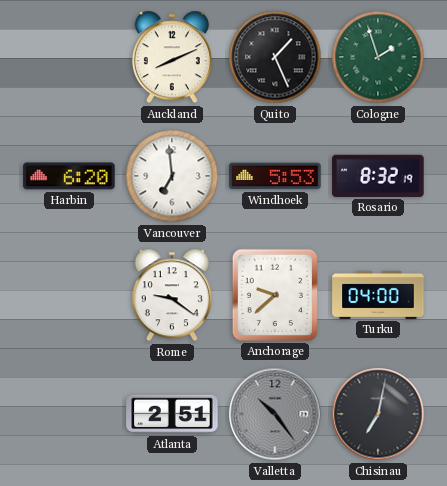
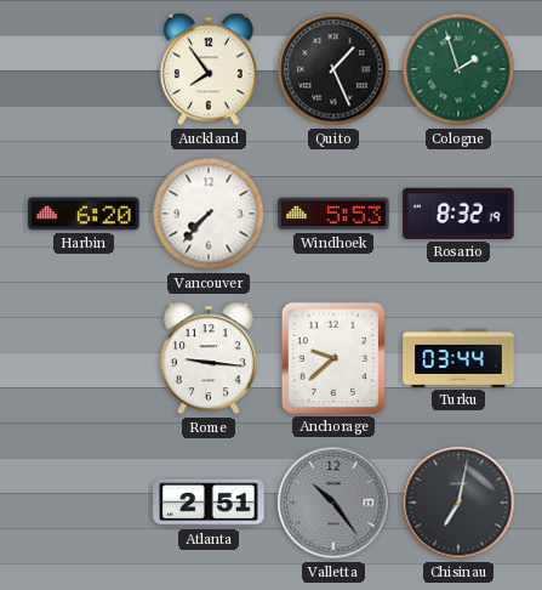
Auckland: 8:11 -> 7:54
Vancouver: 6:59 -> 7:37
Rome: 9:21 -> 9:16
Turku: 04:00 -> 03:44
